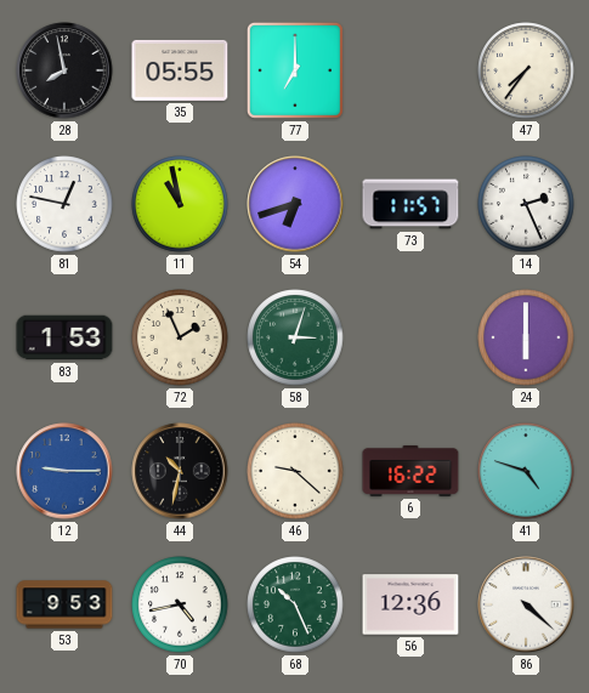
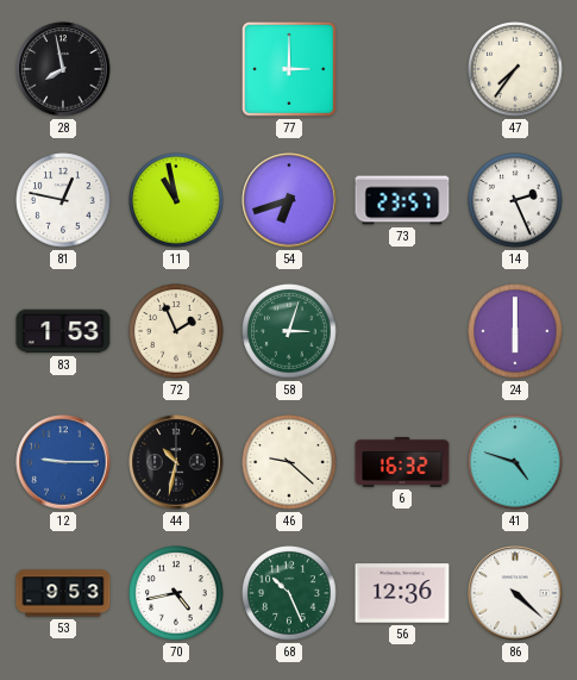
35: 05:55 -> none
77: 7:00 -> 3:00
73: 11:57 -> 23:57
6: 16:22 -> 16:32
